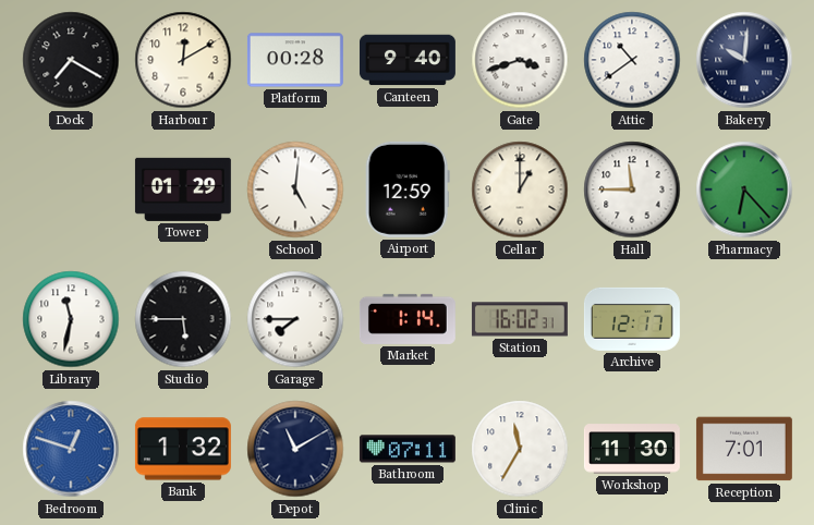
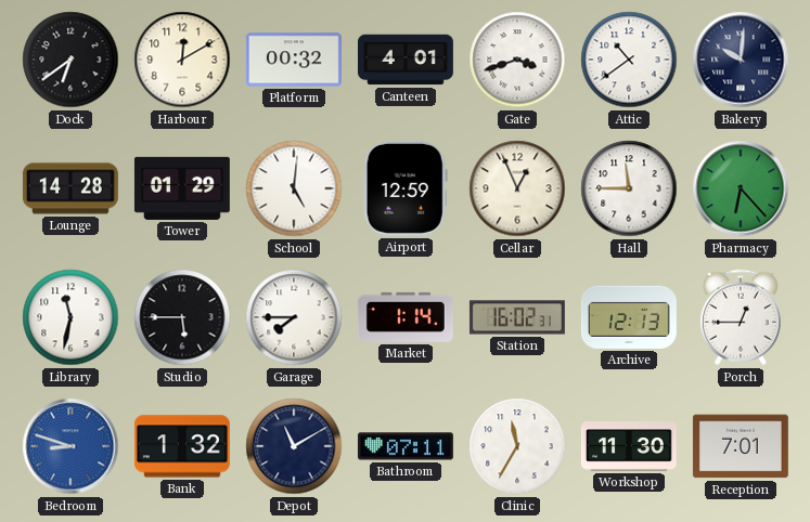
Dock: 7:20 -> 6:39
Platform: 00:28 -> 00:32
Canteen: 9:40 -> 4:01
Lounge: none -> 14:28
Cellar: 1:00 -> 12:56
Archive: 12:17 -> 12:13
Porch: none -> 12:45
Bedroom: 12:48 -> 8:48
